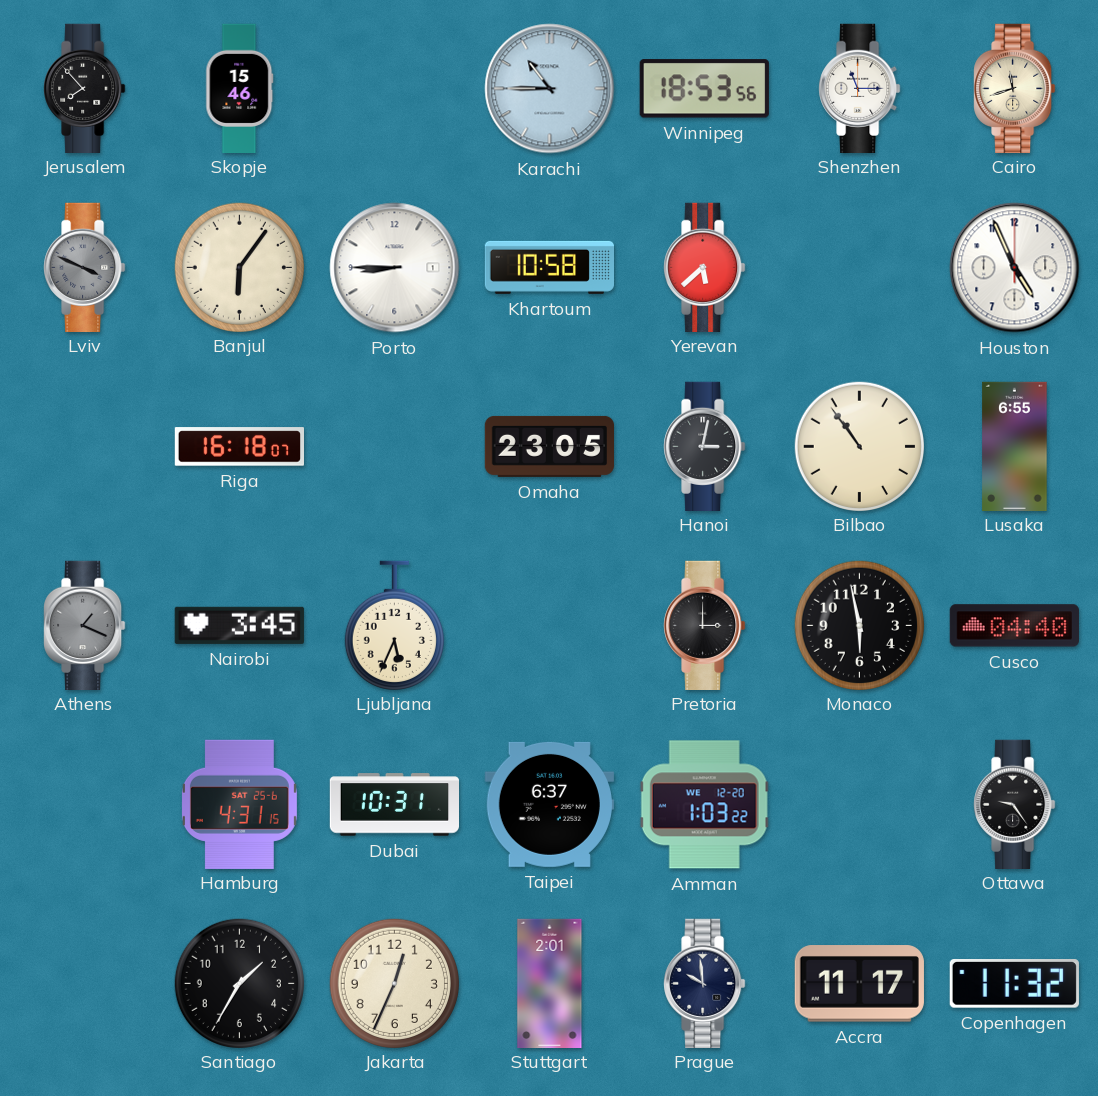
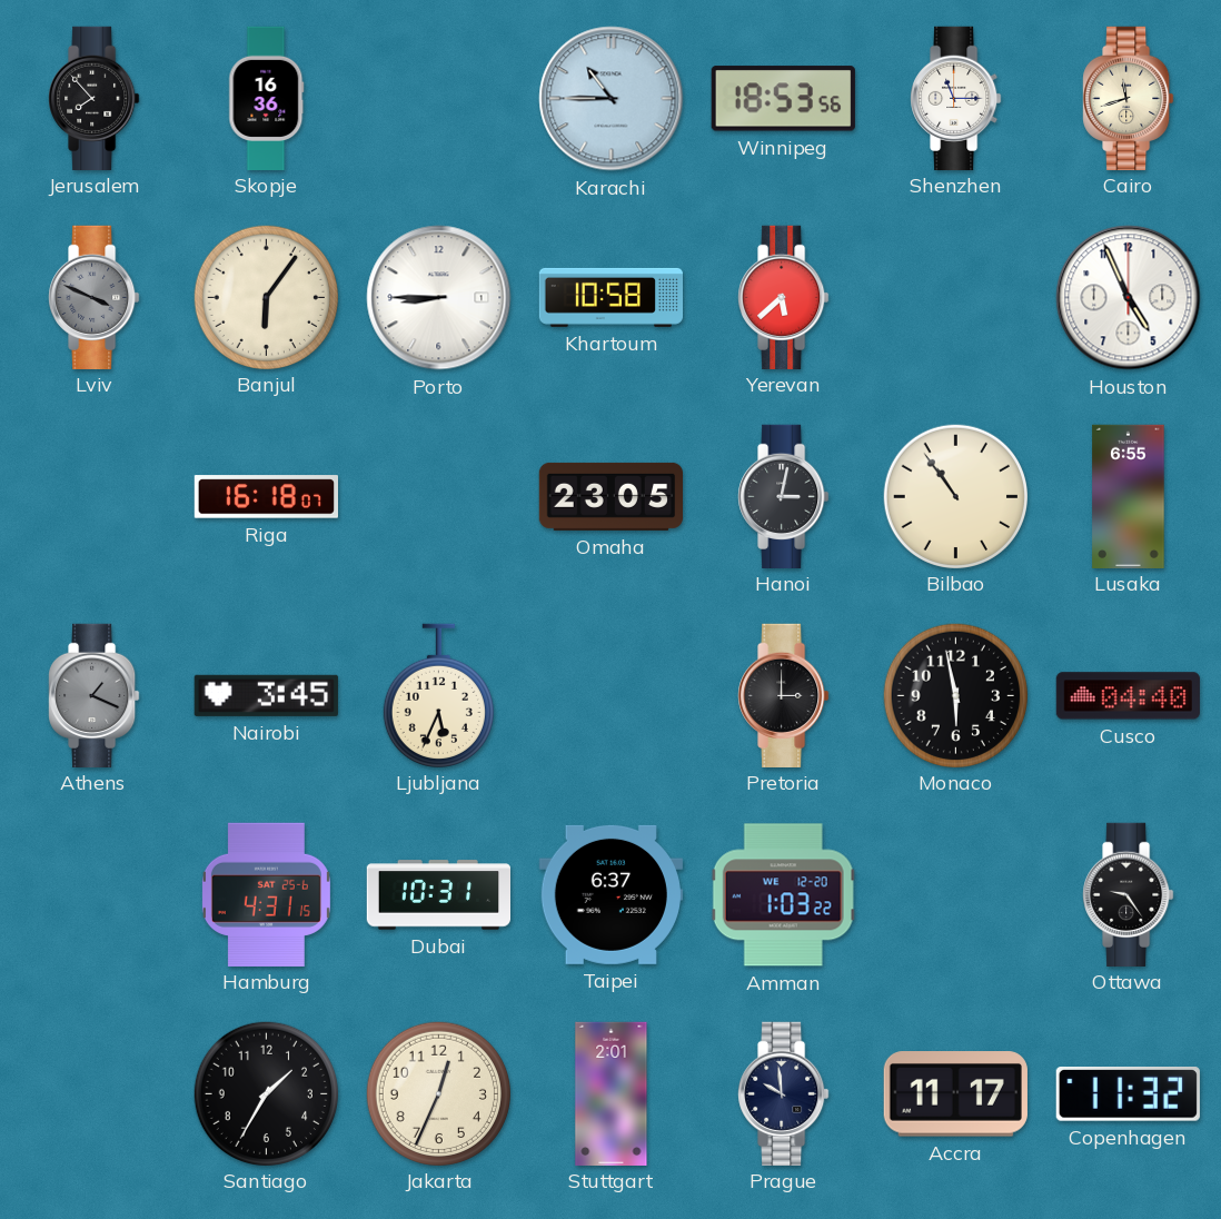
Skopje: 15:46 -> 16:36
